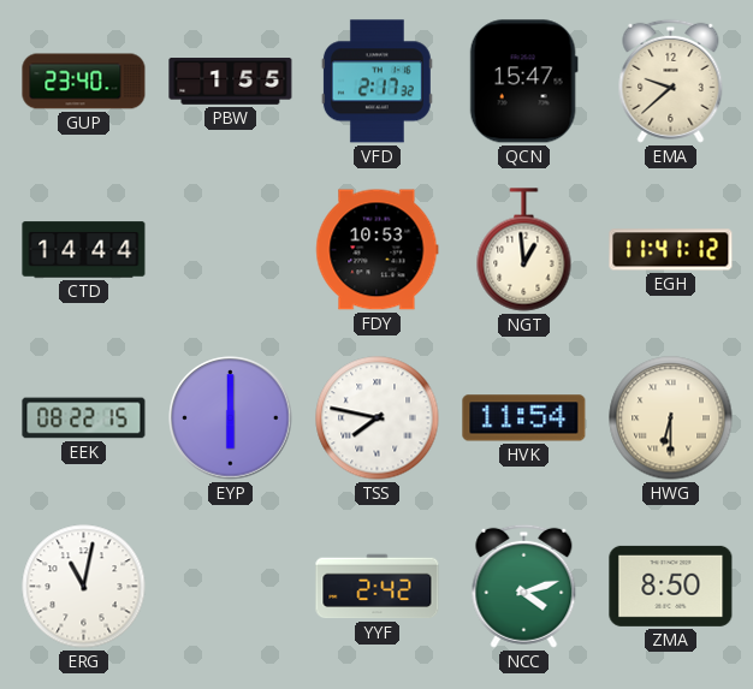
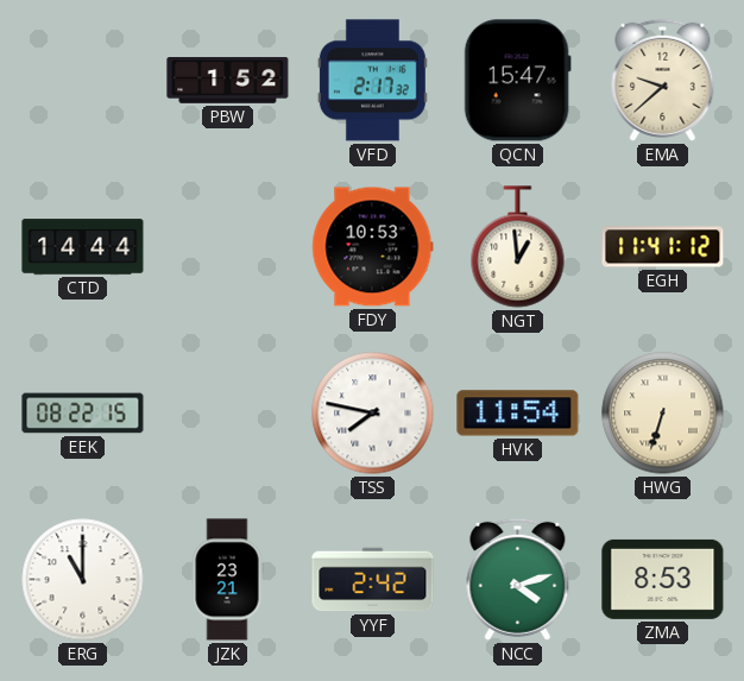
GUP: 23:40 -> none
PBW: 1:55 -> 1:52
EYP: 6:00 -> none
HWG: 6:30 -> 6:33
ERG: 11:02 -> 11:00
JZK: none -> 23:21
ZMA: 8:50 -> 8:53
